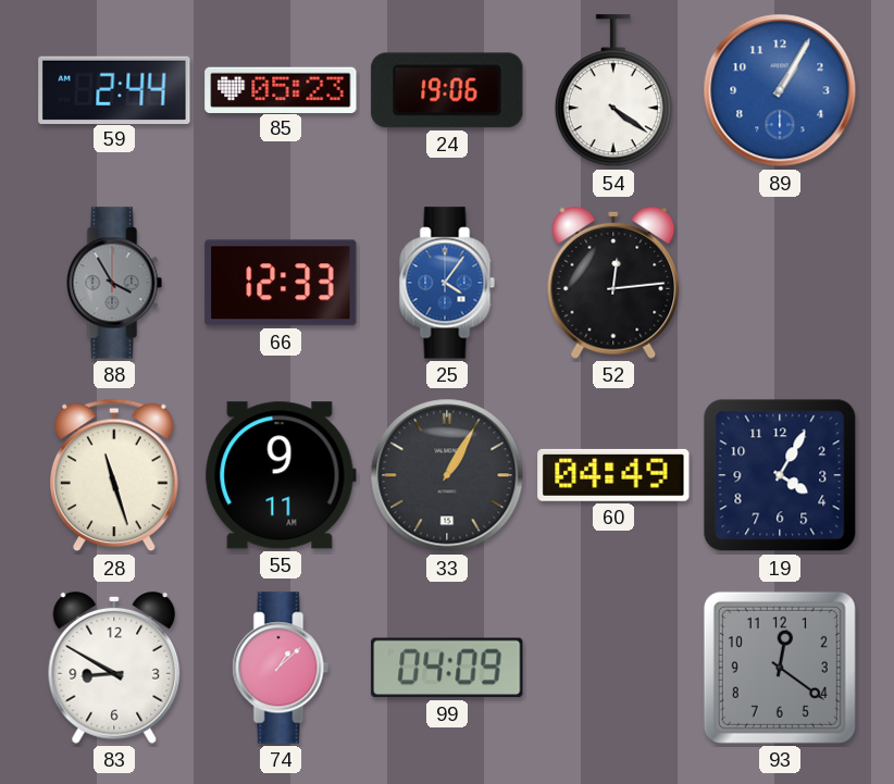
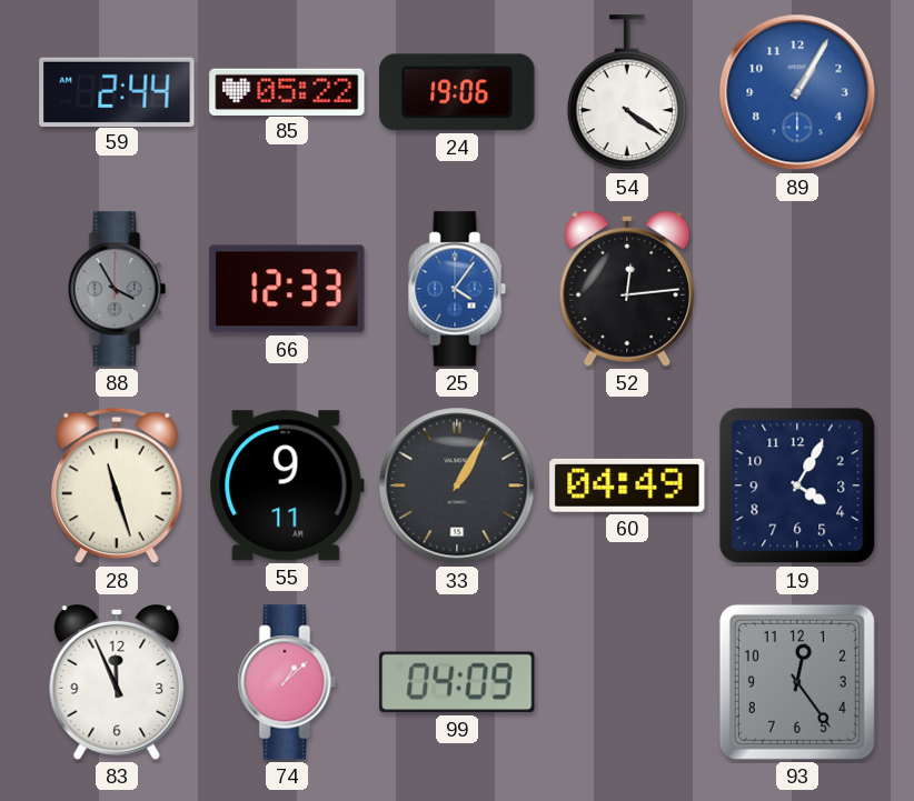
85: 05:23 -> 05:22
83: 8:50 -> 11:56
93: 12:21 -> 12:24
